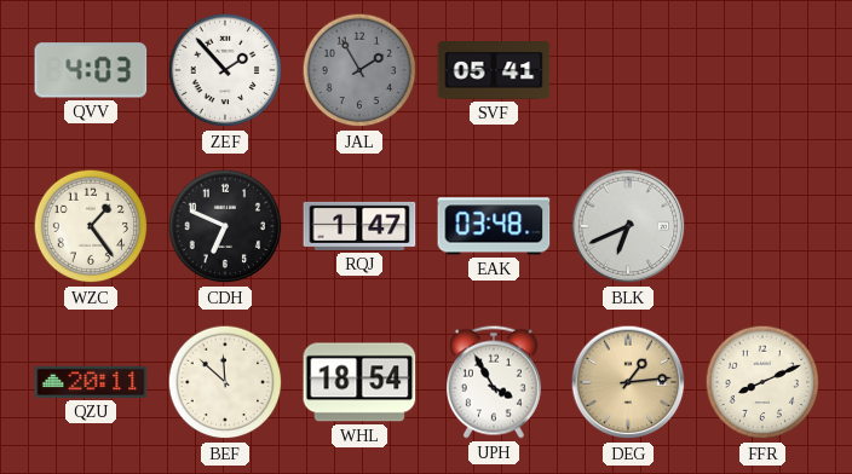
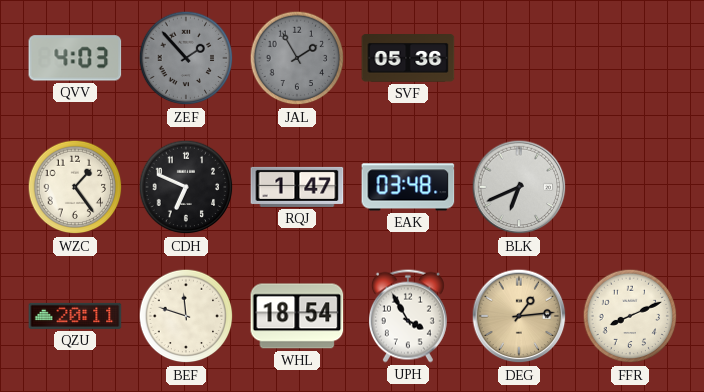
ZEF dial: white -> grey
SVF: 05:41 -> 05:36
BEF: 11:52 -> 11:48
